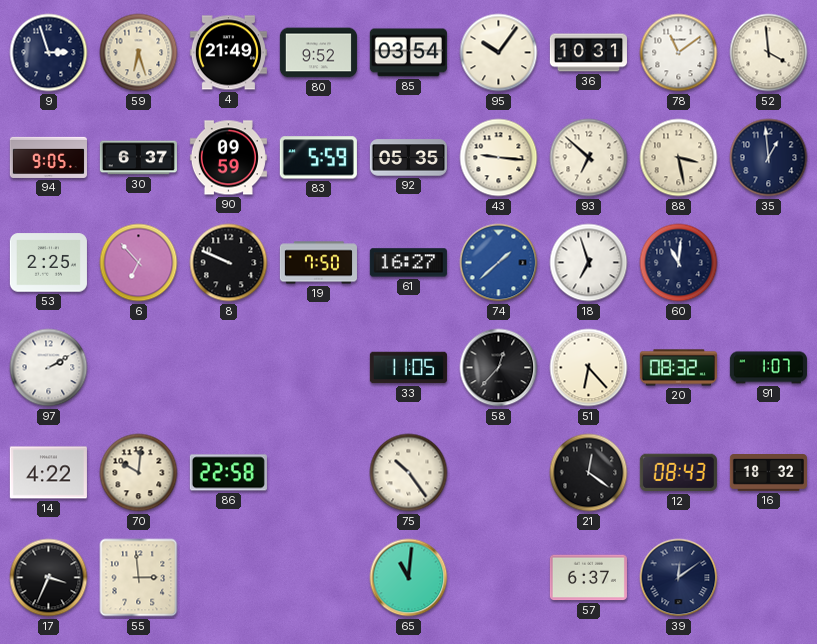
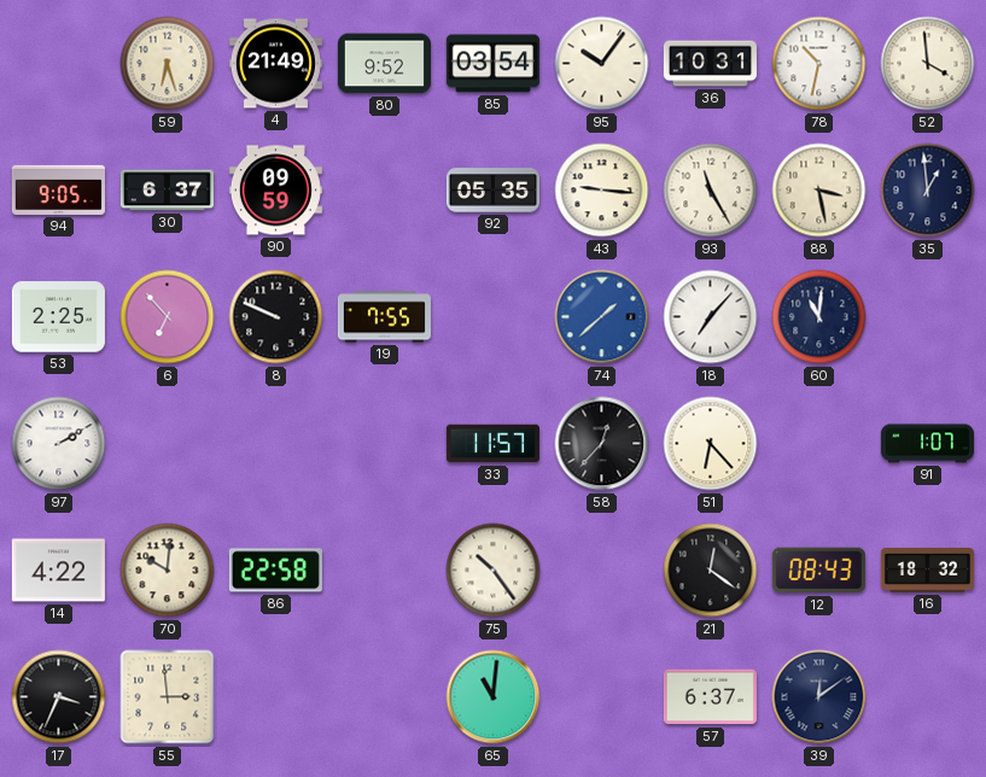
9: 2:57 -> none
78: 11:09 -> 10:32
83: 5:59 -> none
93: 6:52 -> 11:25
19: 7:50 -> 7:55
61: 16:27 -> none
18: 6:57 -> 7:07
33: 11:05 -> 11:57
20: 08:32 -> none
